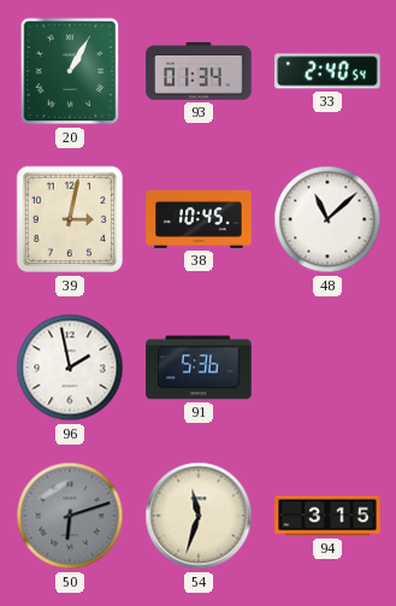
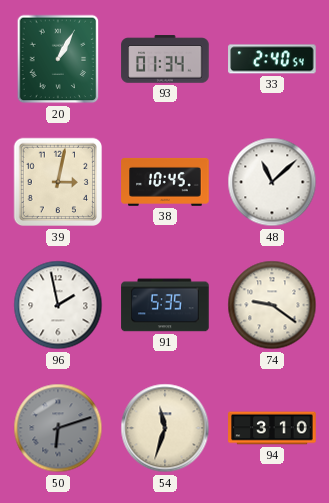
91: 5:36 -> 5:35
74: none -> 9:21
94: 3:15 -> 3:10
